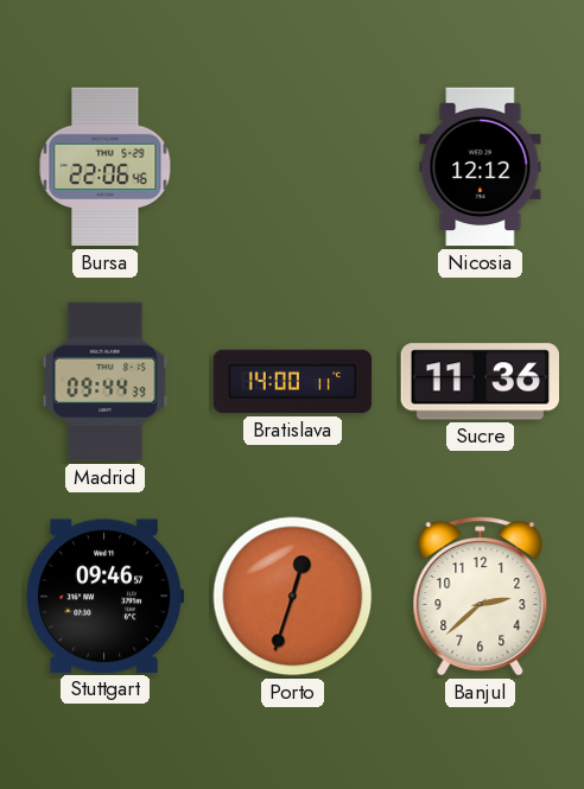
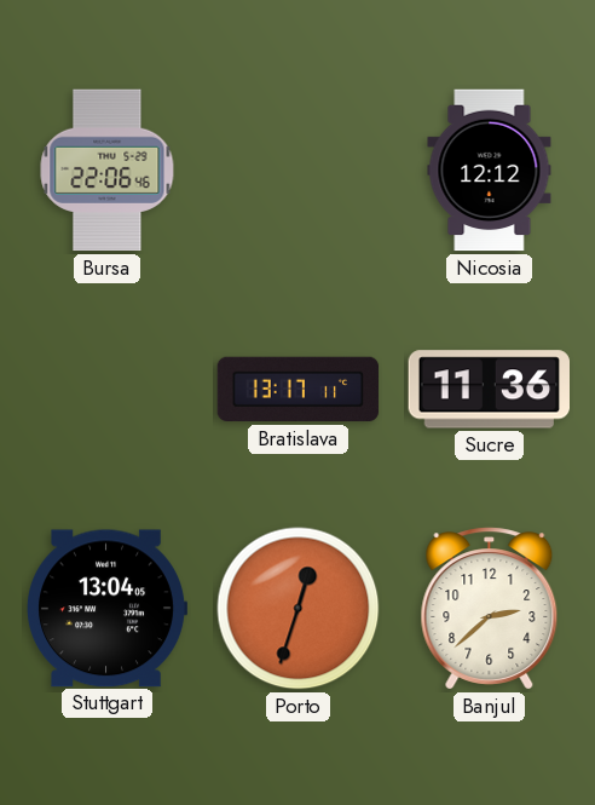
Madrid: 09:44 -> none
Bratislava: 14:00 -> 13:17
Stuttgart: 09:46 -> 13:04
